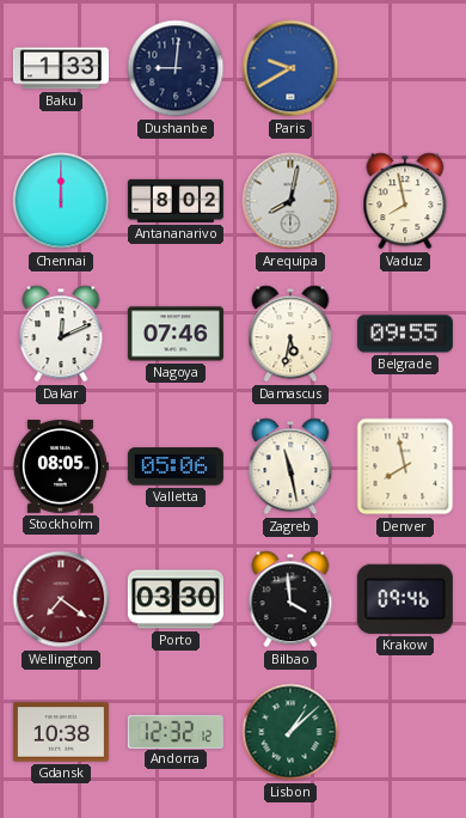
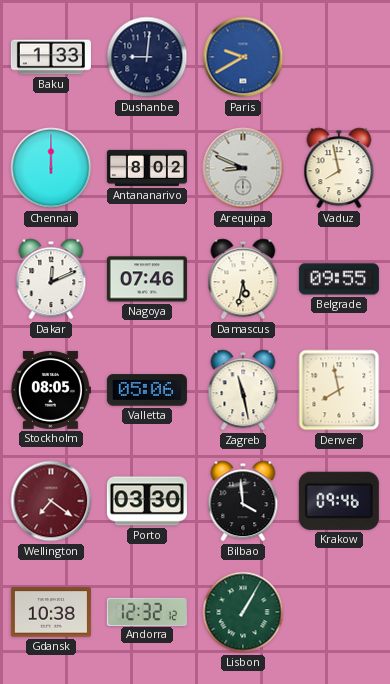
Arequipa: 8:02 -> 8:49
Lisbon: 1:08 -> 1:05
